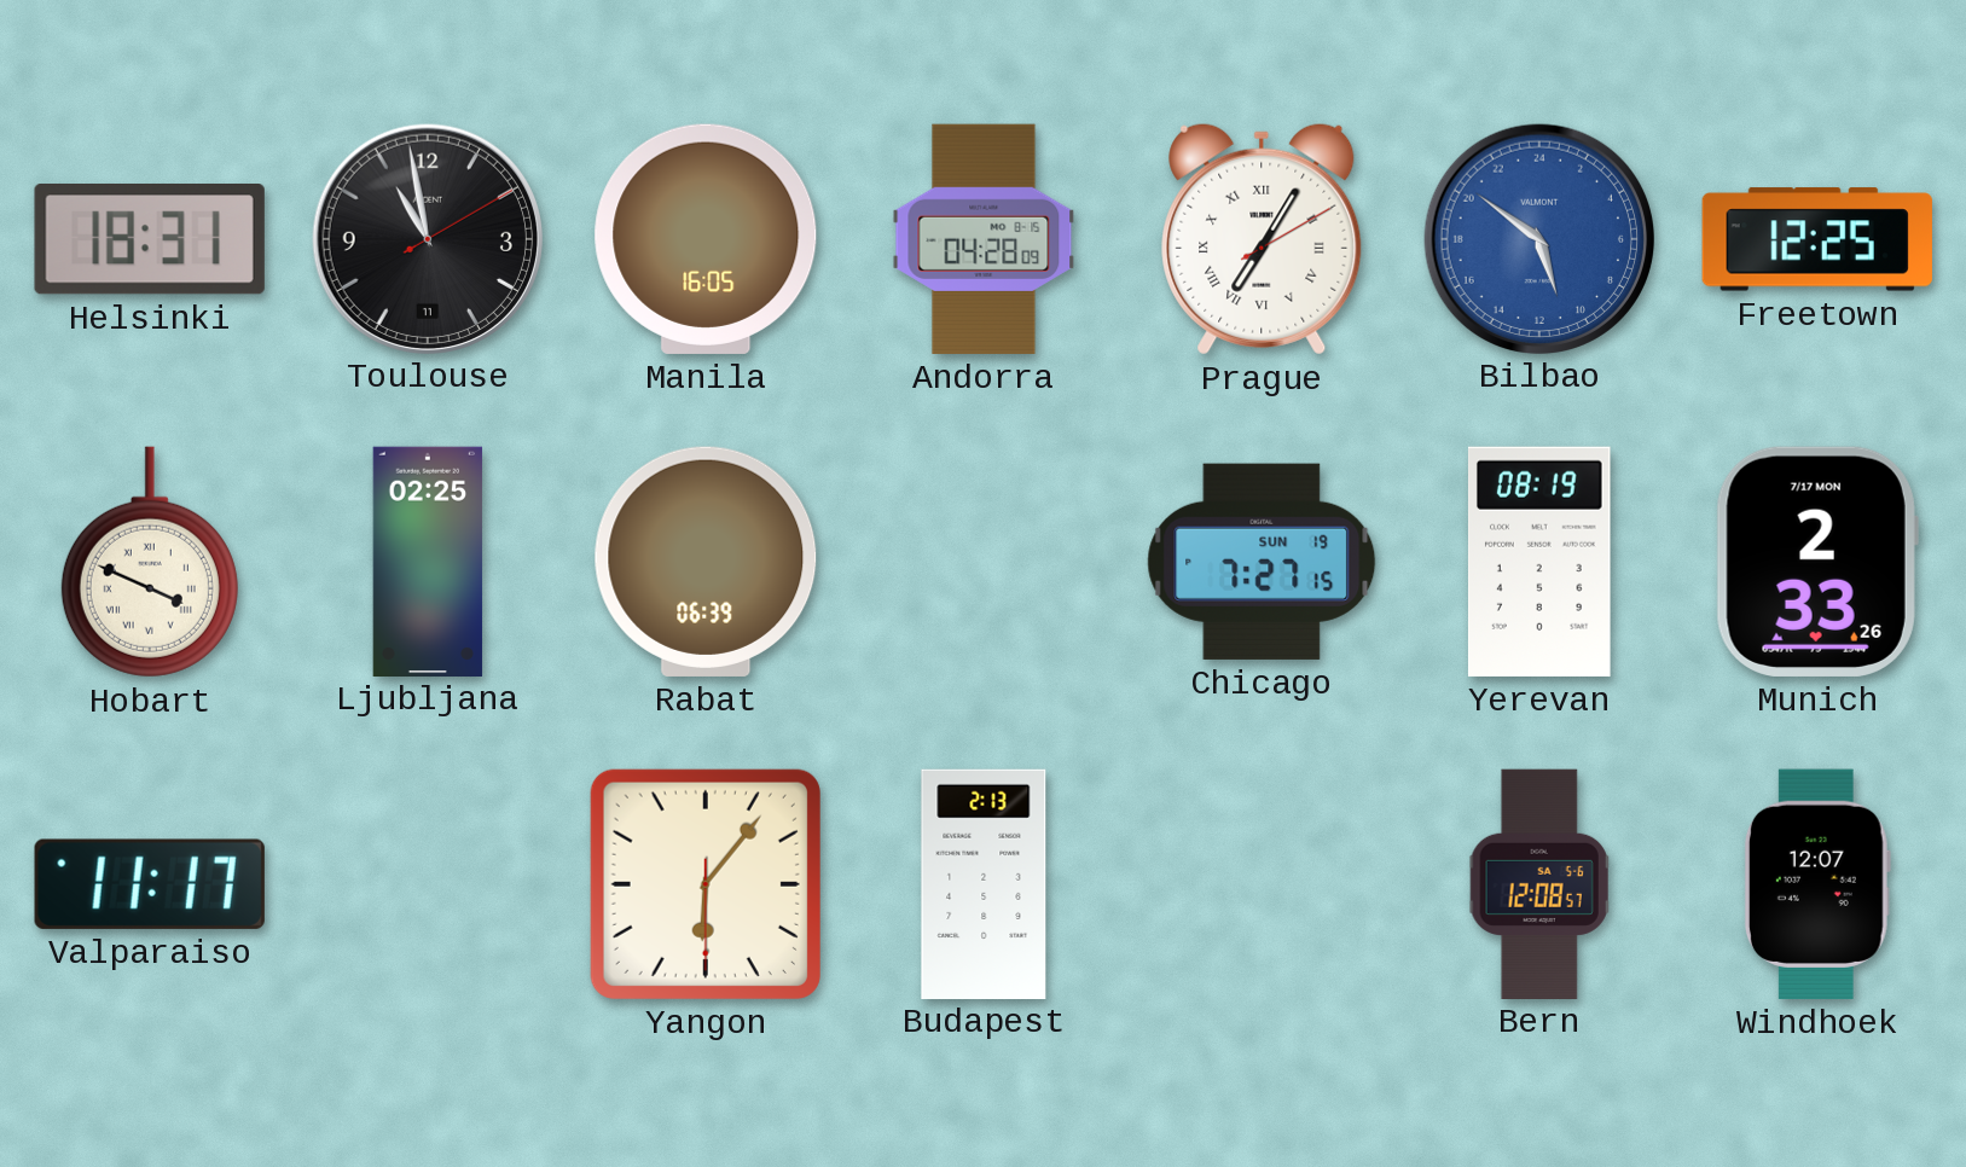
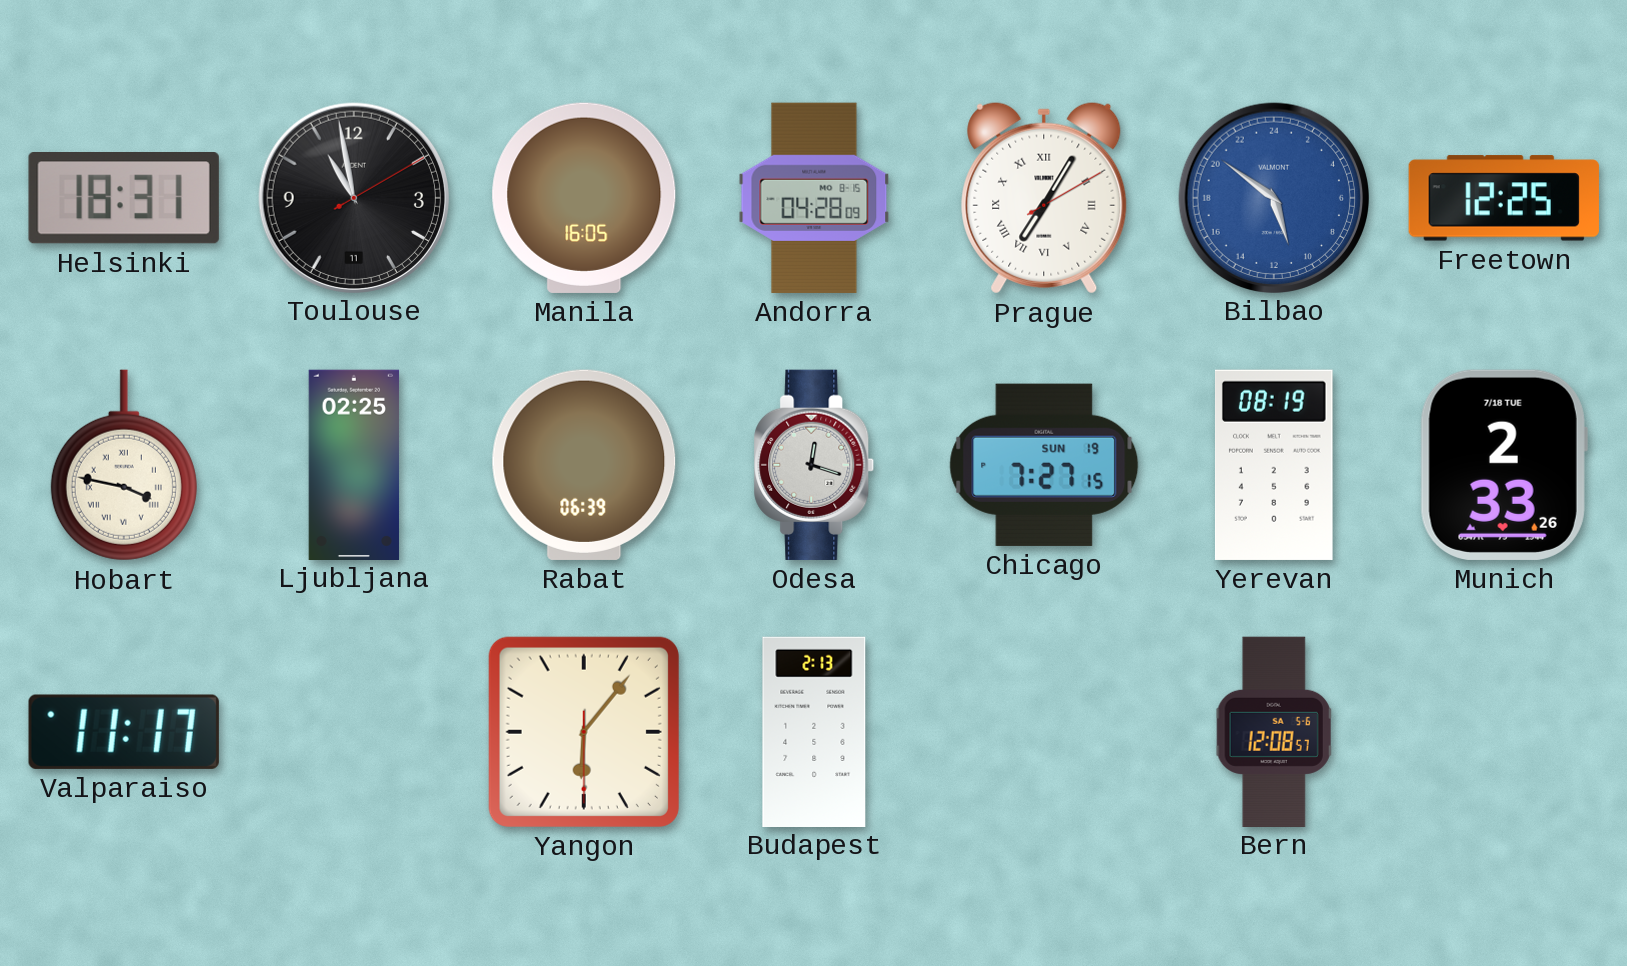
Hobart: 3:49 -> 3:47
Odesa: none -> 12:18
Munich date: 7/17 MON -> 7/18 TUE
Windhoek: 12:07 -> none
